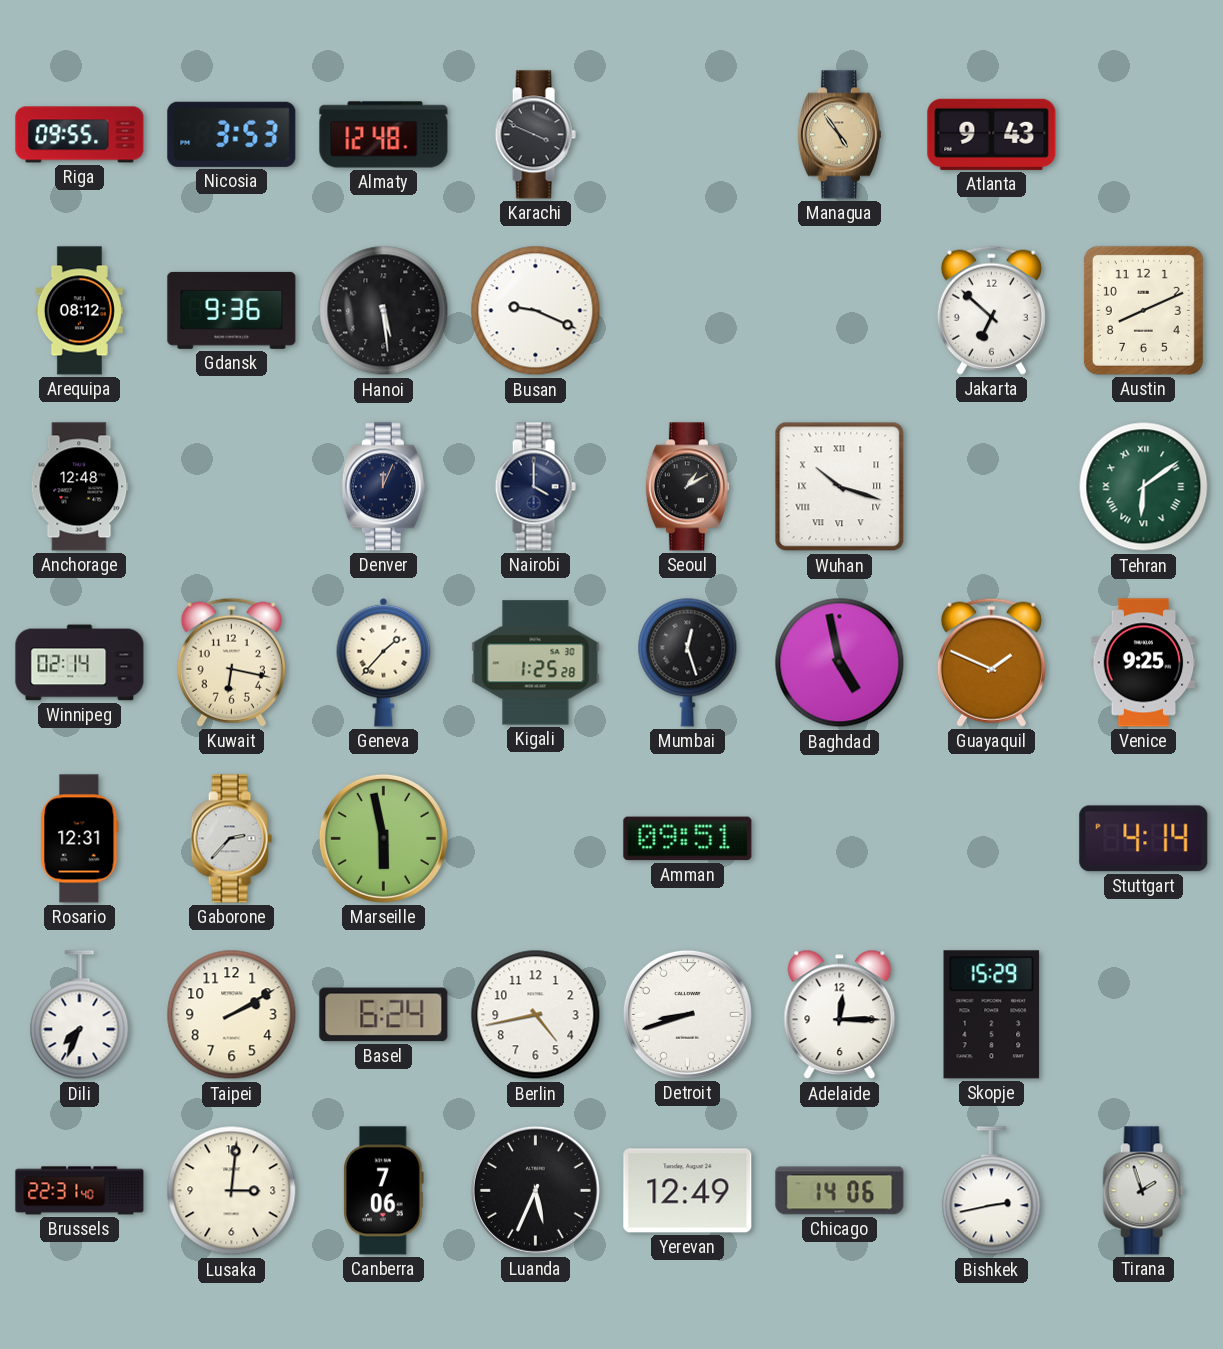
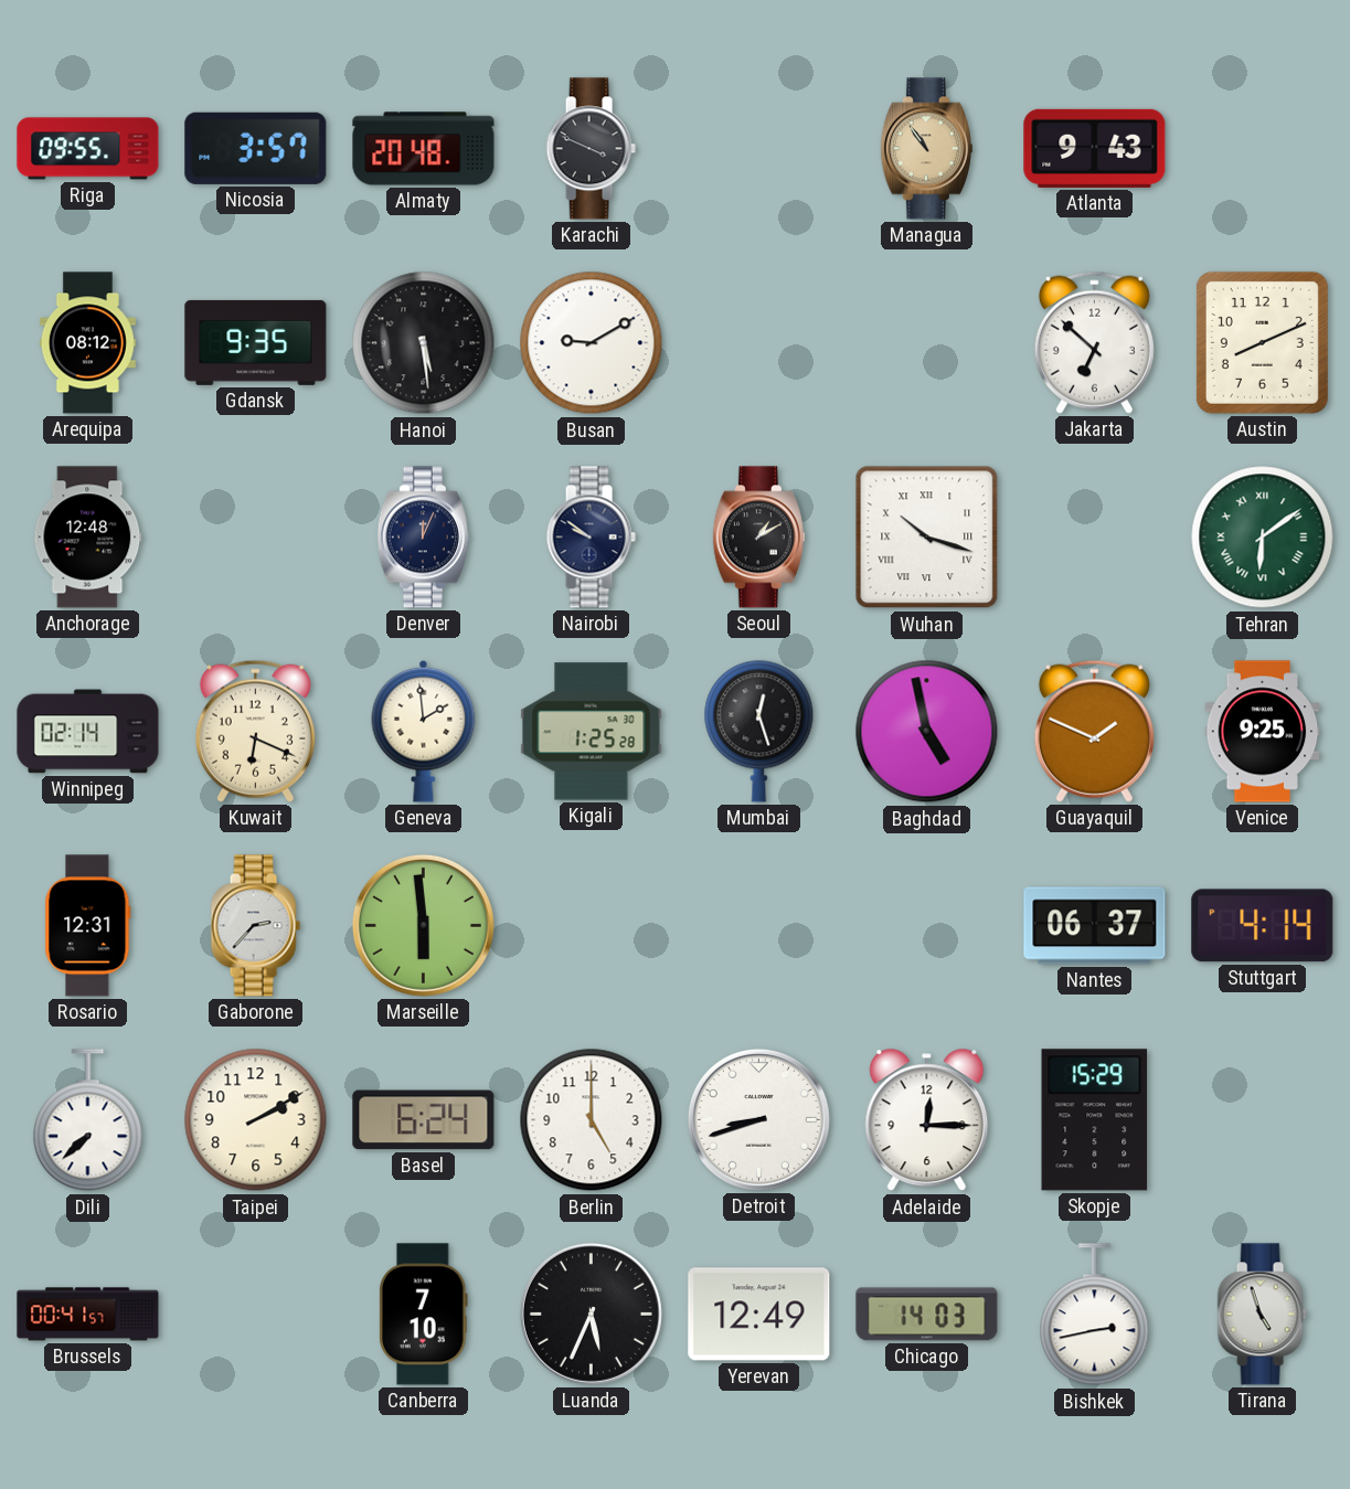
Nicosia: 3:53 -> 3:57
Almaty: 12:48 -> 20:48
Managua: 4:54 -> 10:54
Gdansk: 9:36 -> 9:35
Busan: 9:19 -> 9:10
Nairobi: 4:00 -> 9:51
Kuwait: 6:17 -> 6:19
Geneva: 1:37 -> 1:59
Marseille: 5:58 -> 5:59
Amman: 09:51 -> none
Nantes: none -> 06:37
Dili: 7:34 -> 7:38
Berlin: 4:43 -> 5:00
Brussels: 22:31 -> 00:41
Lusaka: 3:01 -> none
Canberra: 7:06 -> 7:10
Chicago: 14:06 -> 14:03
Tirana: 1:57 -> 4:57
